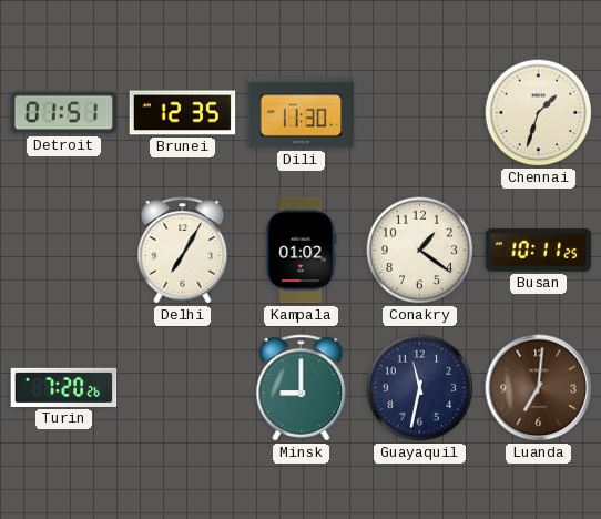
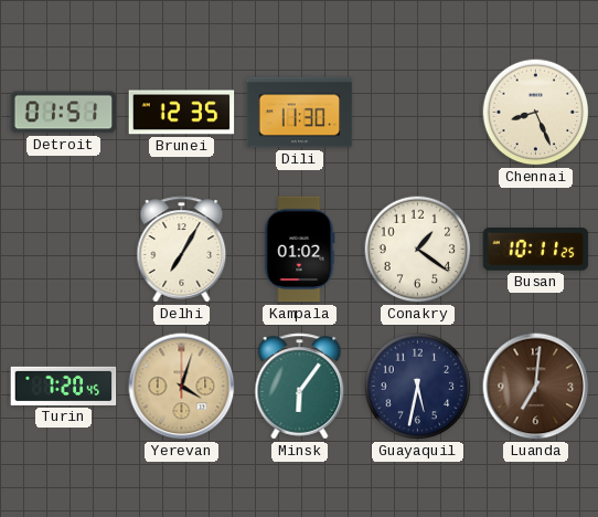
Chennai: 1:33 -> 8:26
Turin: 7:20:26 -> 7:20:45
Yerevan: none -> 4:03
Minsk: 9:00 -> 6:06
Guayaquil: 11:32 -> 5:32
